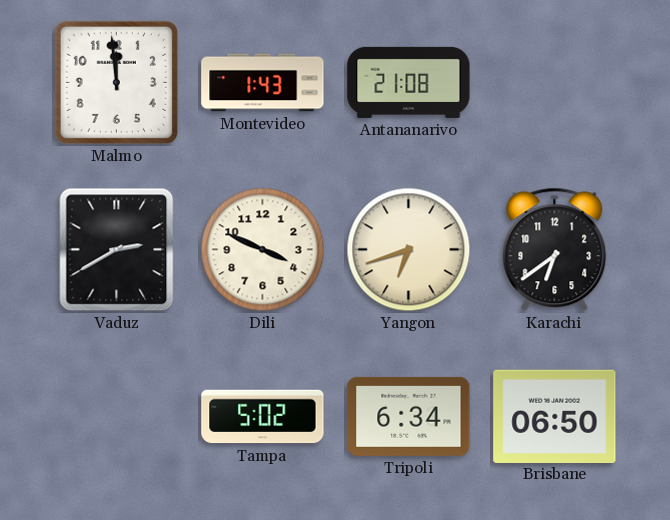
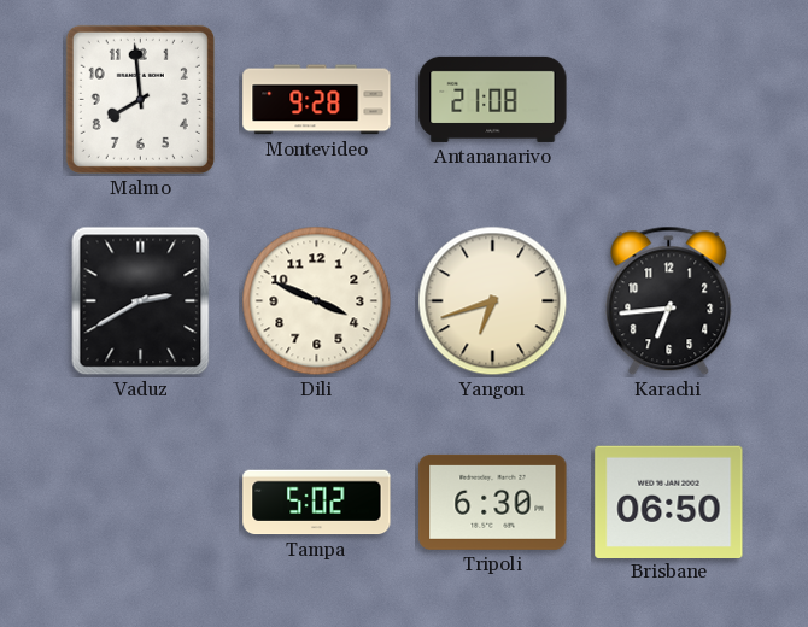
Malmo: 11:59 -> 7:59
Montevideo: 1:43 -> 9:28
Karachi: 6:39 -> 6:44
Tripoli: 6:34 -> 6:30
